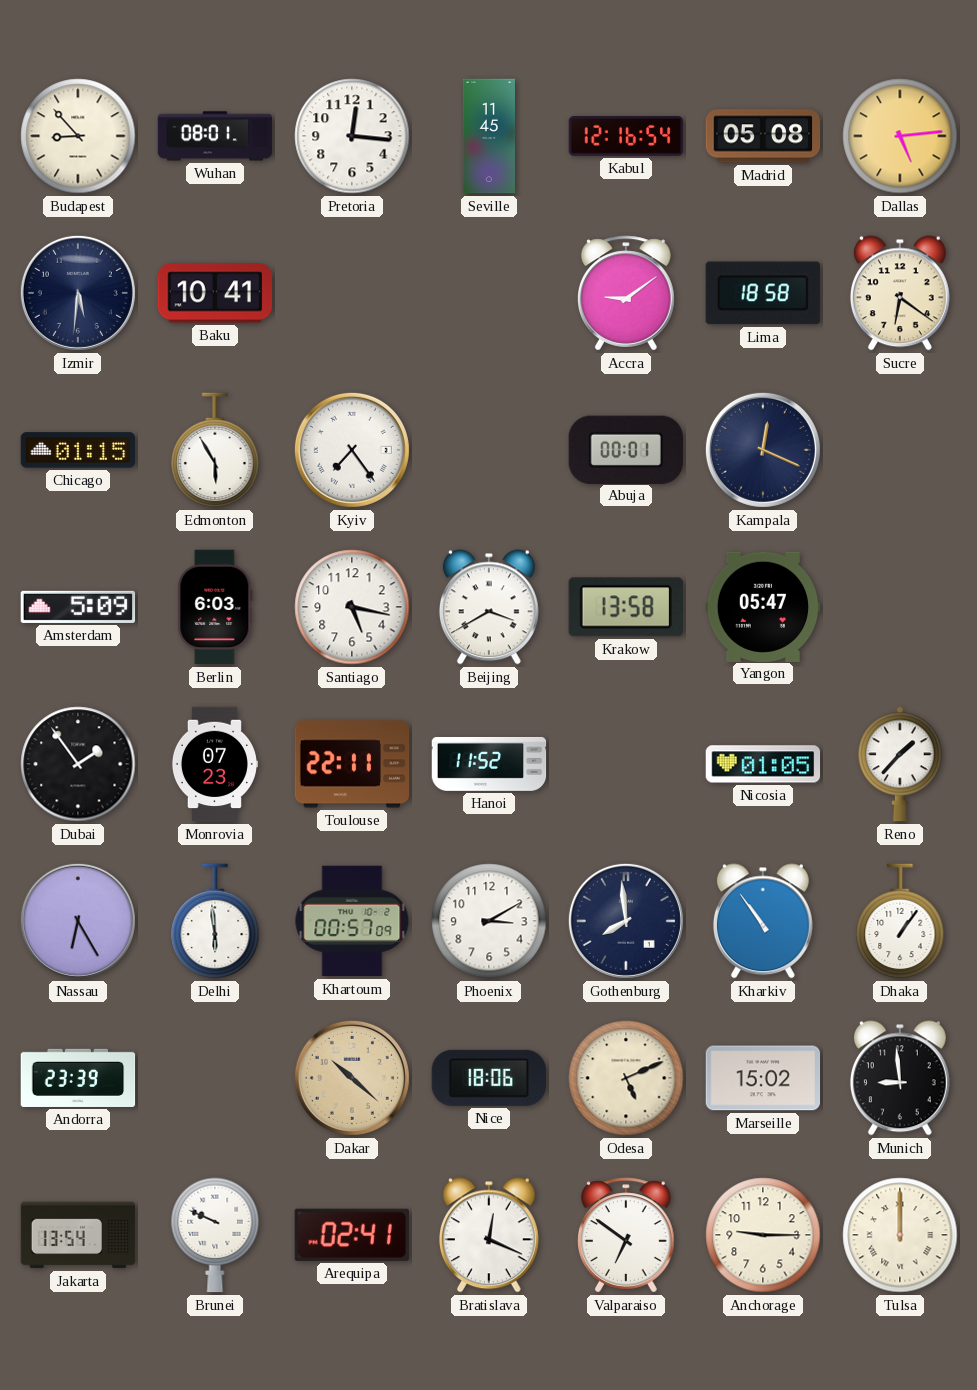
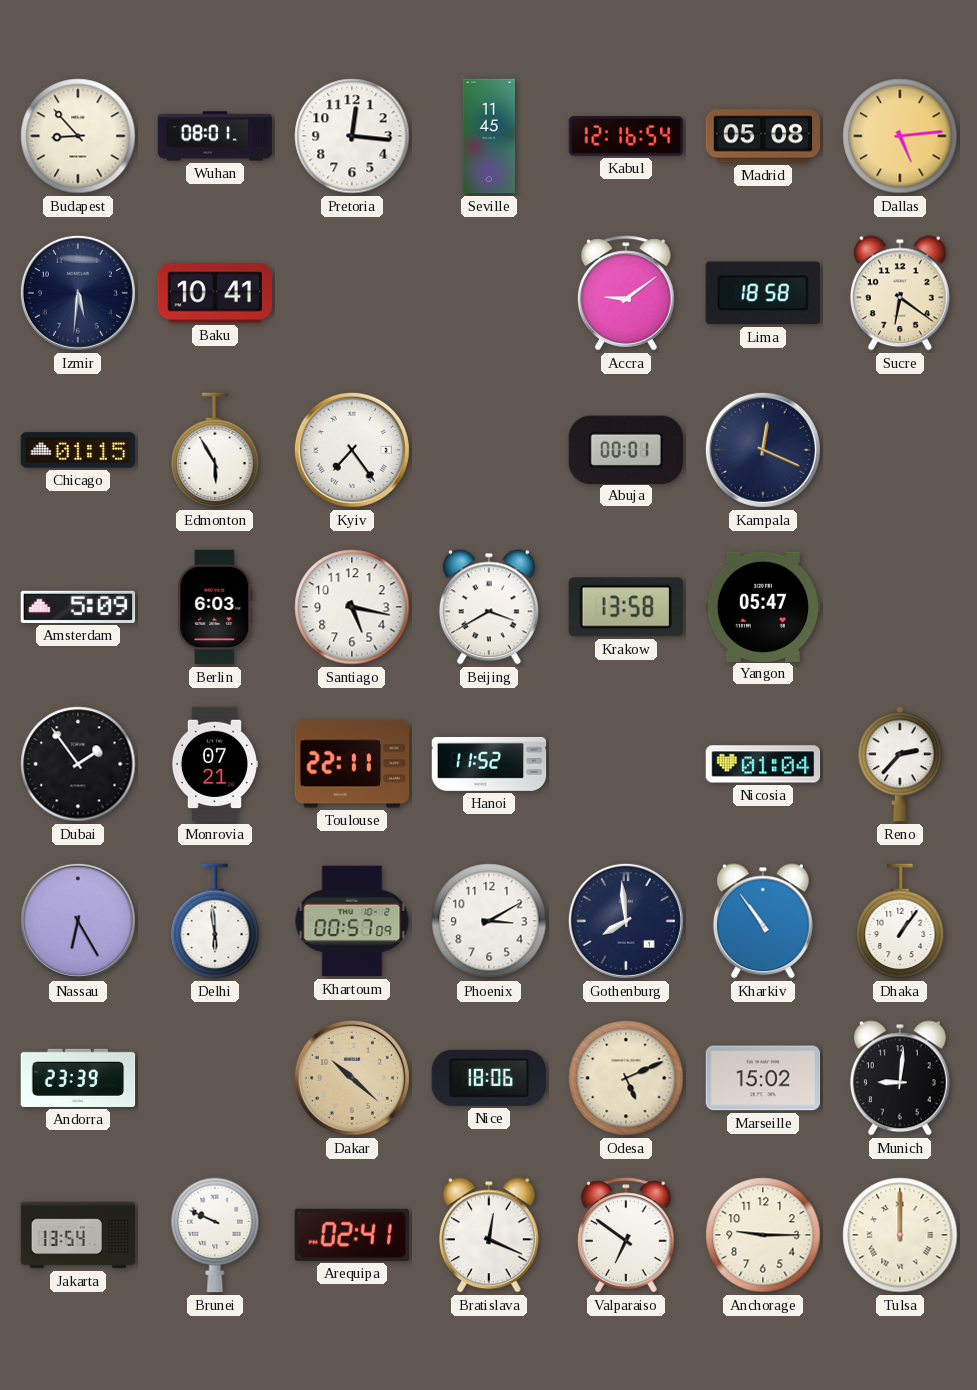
Monrovia: 07:23 -> 07:21
Nicosia: 01:05 -> 01:04
Reno: 1:37 -> 2:37
Munich: 8:59 -> 9:01
